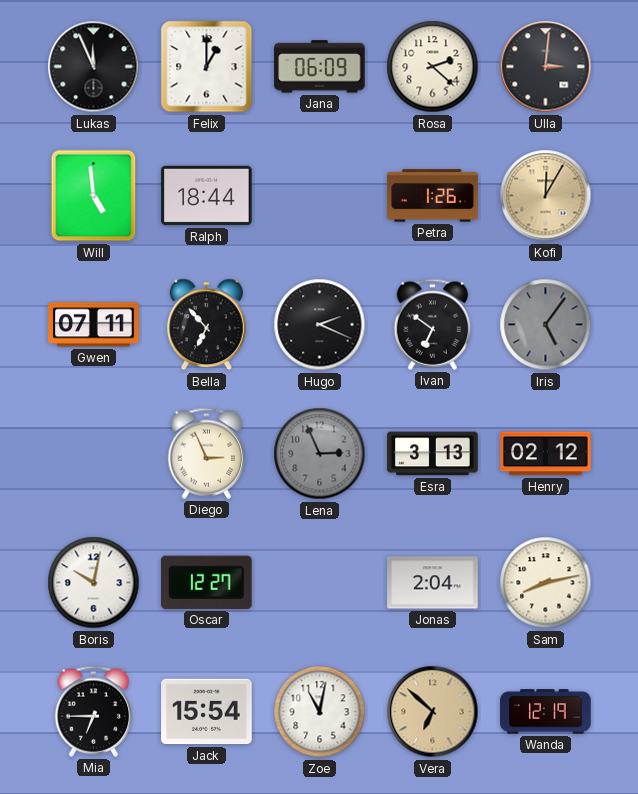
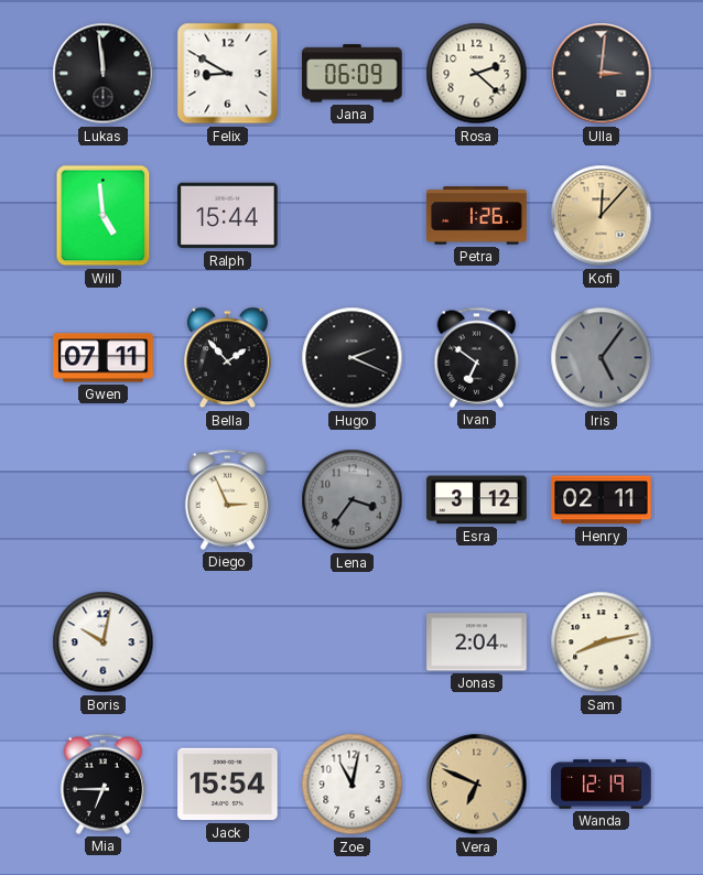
Lukas: 11:56 -> 11:59
Felix: 1:00 -> 8:50
Ralph: 18:44 -> 15:44
Kofi: 12:05 -> 12:07
Bella: 6:53 -> 1:53
Lena: 2:56 -> 3:36
Esra: 3:13 -> 3:12
Henry: 02:12 -> 02:11
Oscar: 12:27 -> none
Vera: 6:52 -> 6:49
